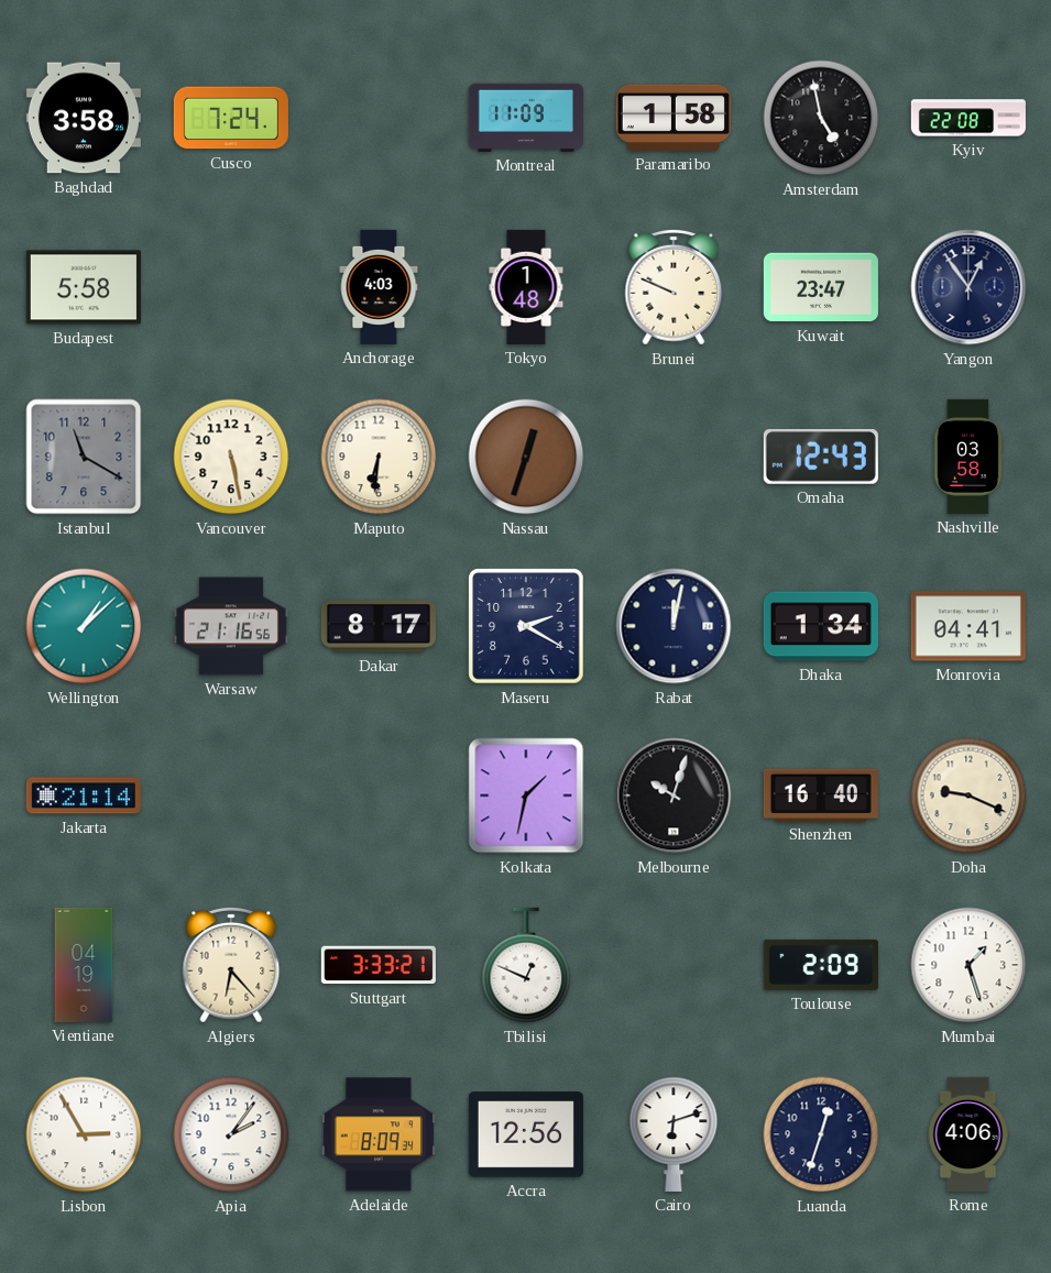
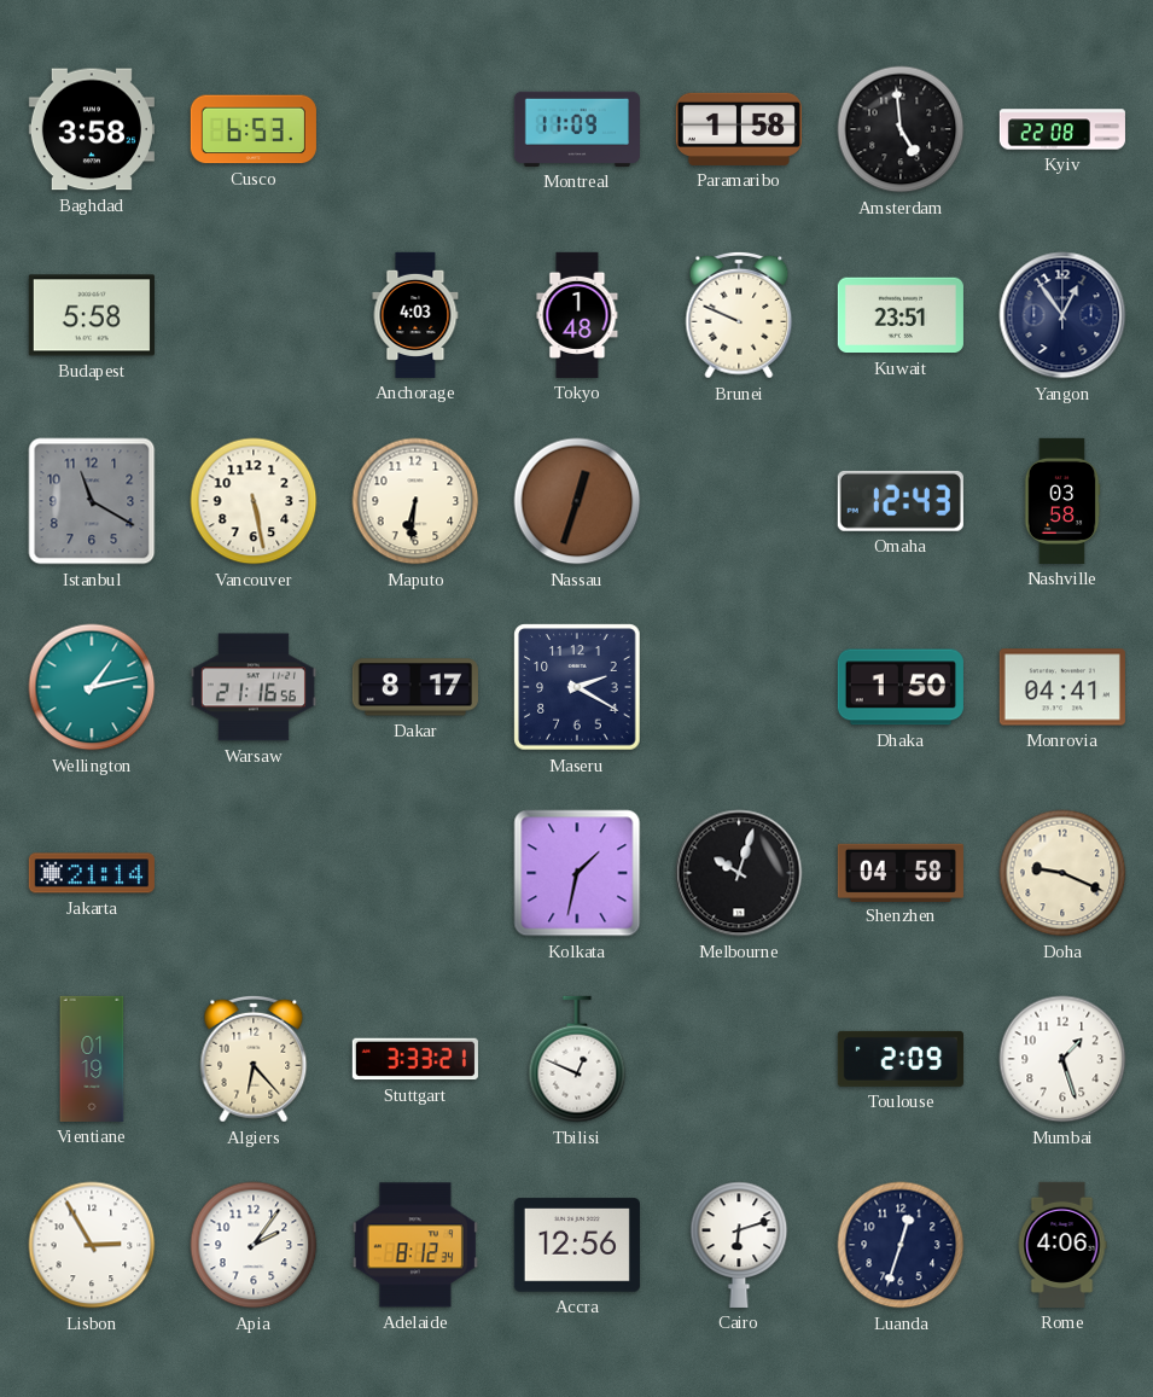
Cusco: 7:24 -> 6:53
Amsterdam: 4:58 -> 4:59
Kuwait: 23:47 -> 23:51
Wellington: 1:08 -> 1:13
Rabat: 12:02 -> none
Dhaka: 1:34 -> 1:50
Shenzhen: 16:40 -> 04:58
Vientiane: 04:19 -> 01:19
Adelaide: 8:09 -> 8:12
